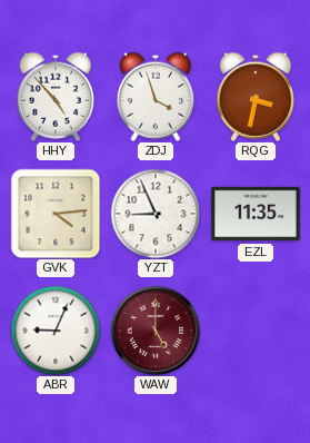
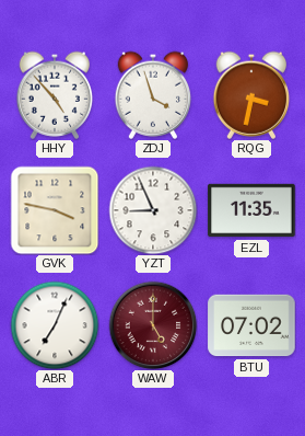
GVK: 4:14 -> 3:47
ABR: 9:04 -> 7:04
BTU: none -> 07:02
